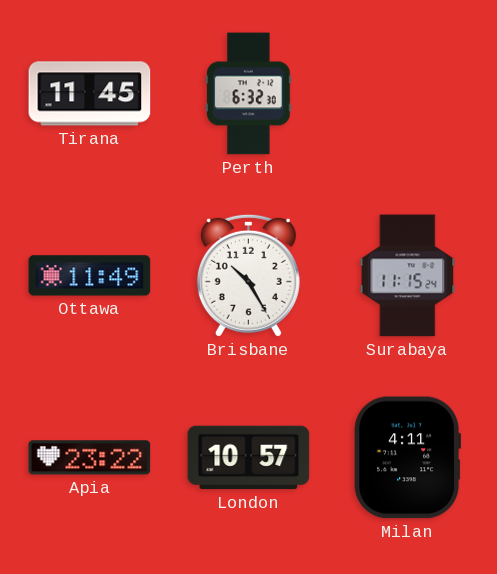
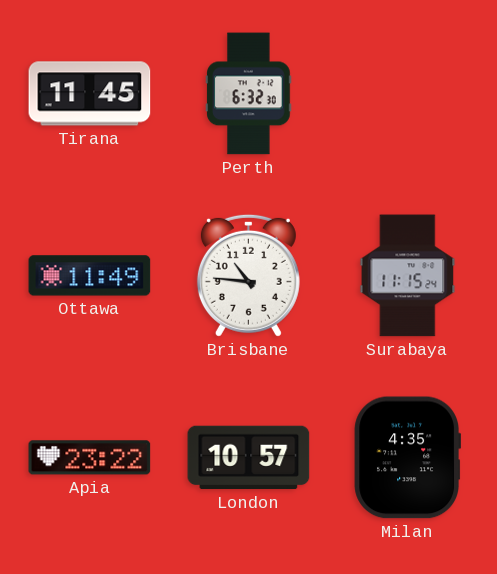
Brisbane: 10:25 -> 10:46
Milan: 4:11 -> 4:35
